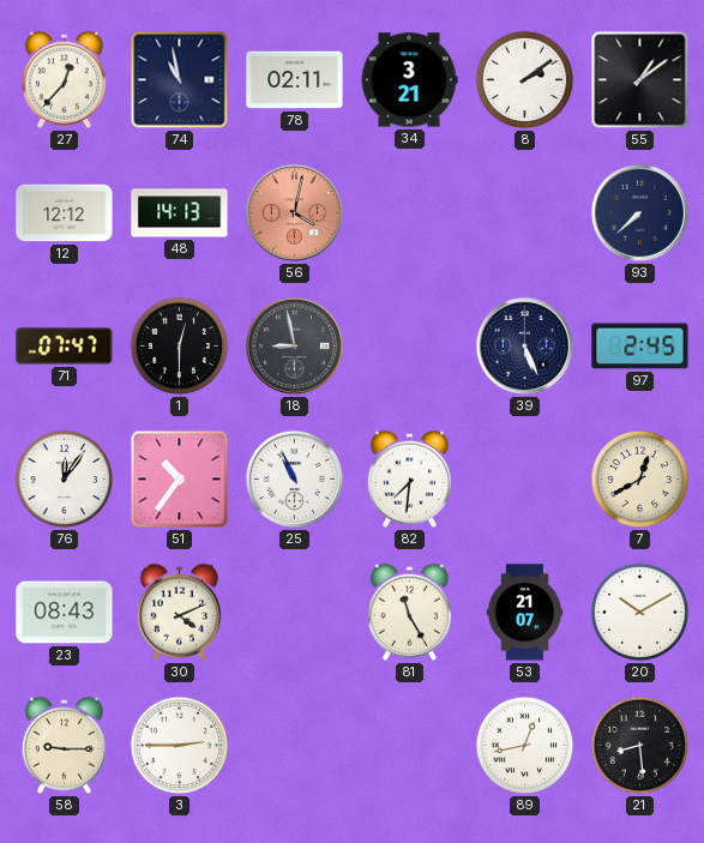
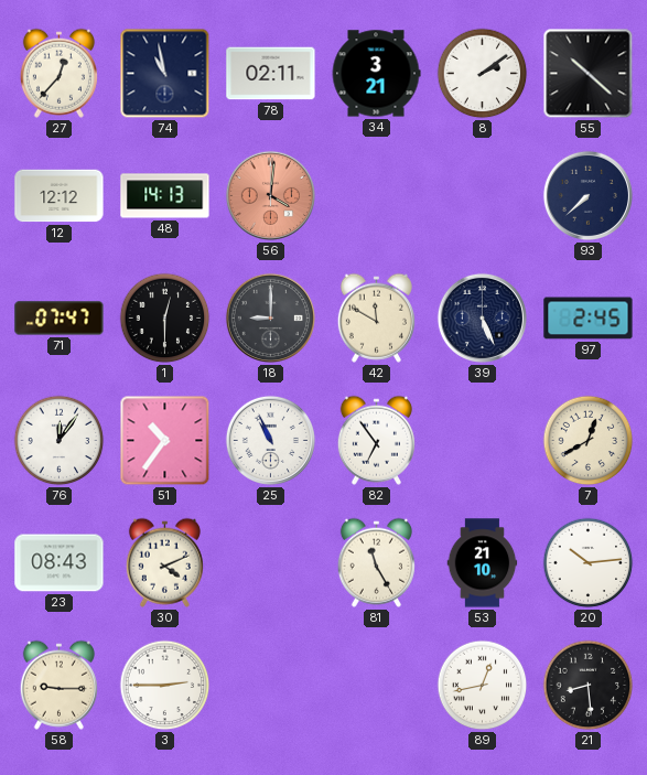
55: 1:09 -> 10:22
56: 4:02 -> 4:01
18: 8:58 -> 9:00
42: none -> 11:50
82: 7:31 -> 6:54
53: 21:07 -> 21:10
20: 10:10 -> 10:14
